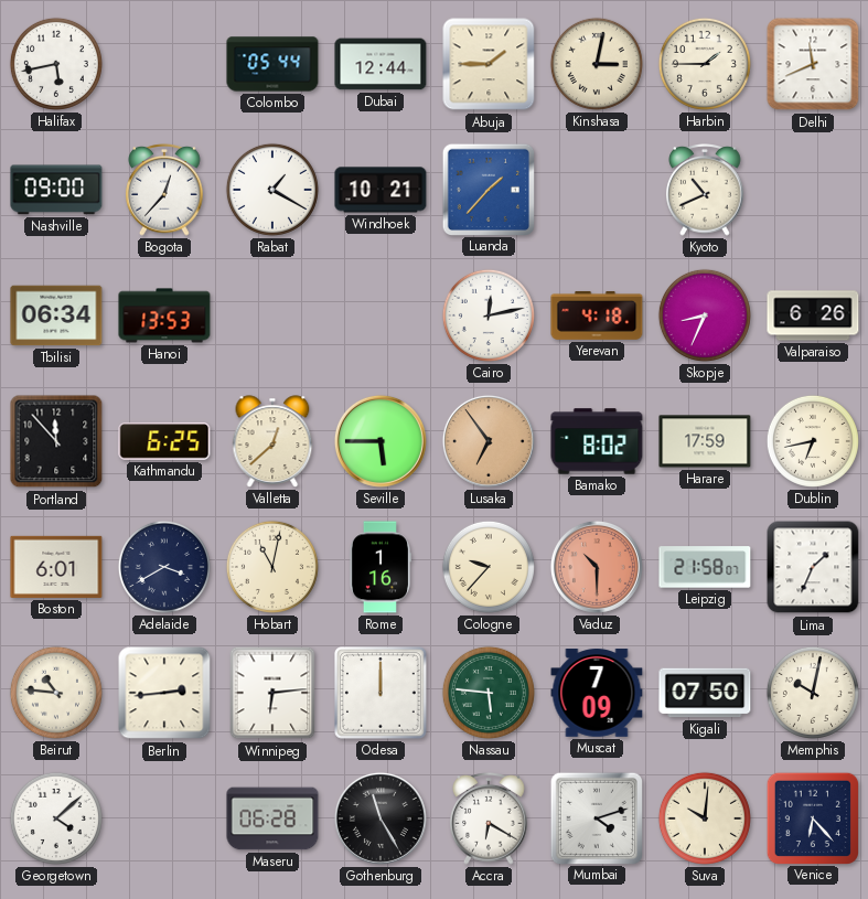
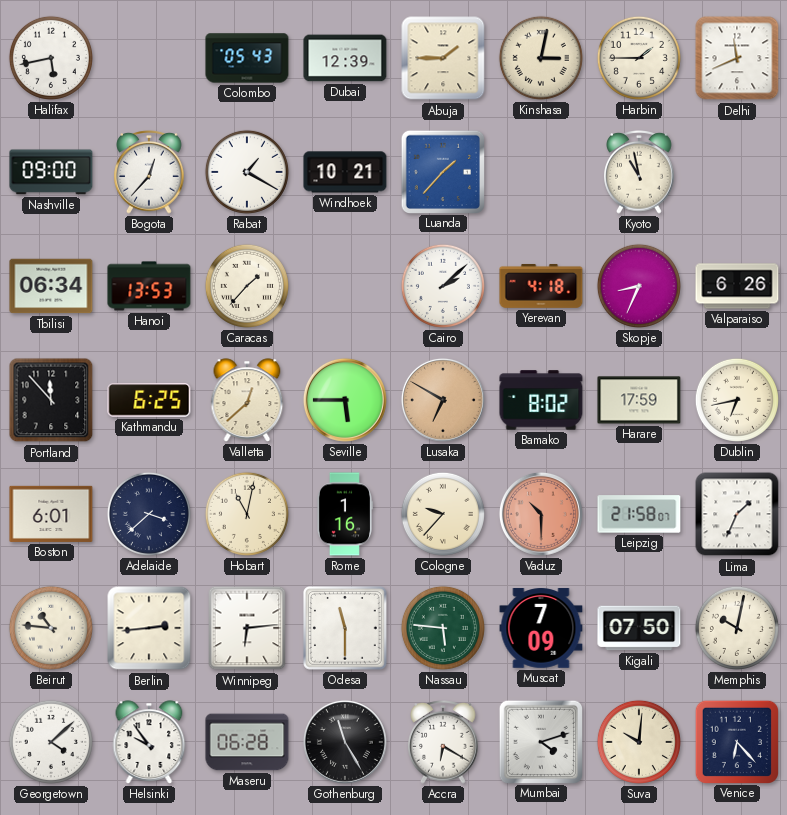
Colombo: 05:44 -> 05:43
Dubai: 12:44 -> 12:39
Kyoto: 10:41 -> 10:58
Caracas: none -> 1:37
Cairo: 12:13 -> 2:08
Lusaka: 6:54 -> 6:50
Adelaide: 3:40 -> 3:38
Odesa: 12:00 -> 11:30
Helsinki: none -> 9:54
